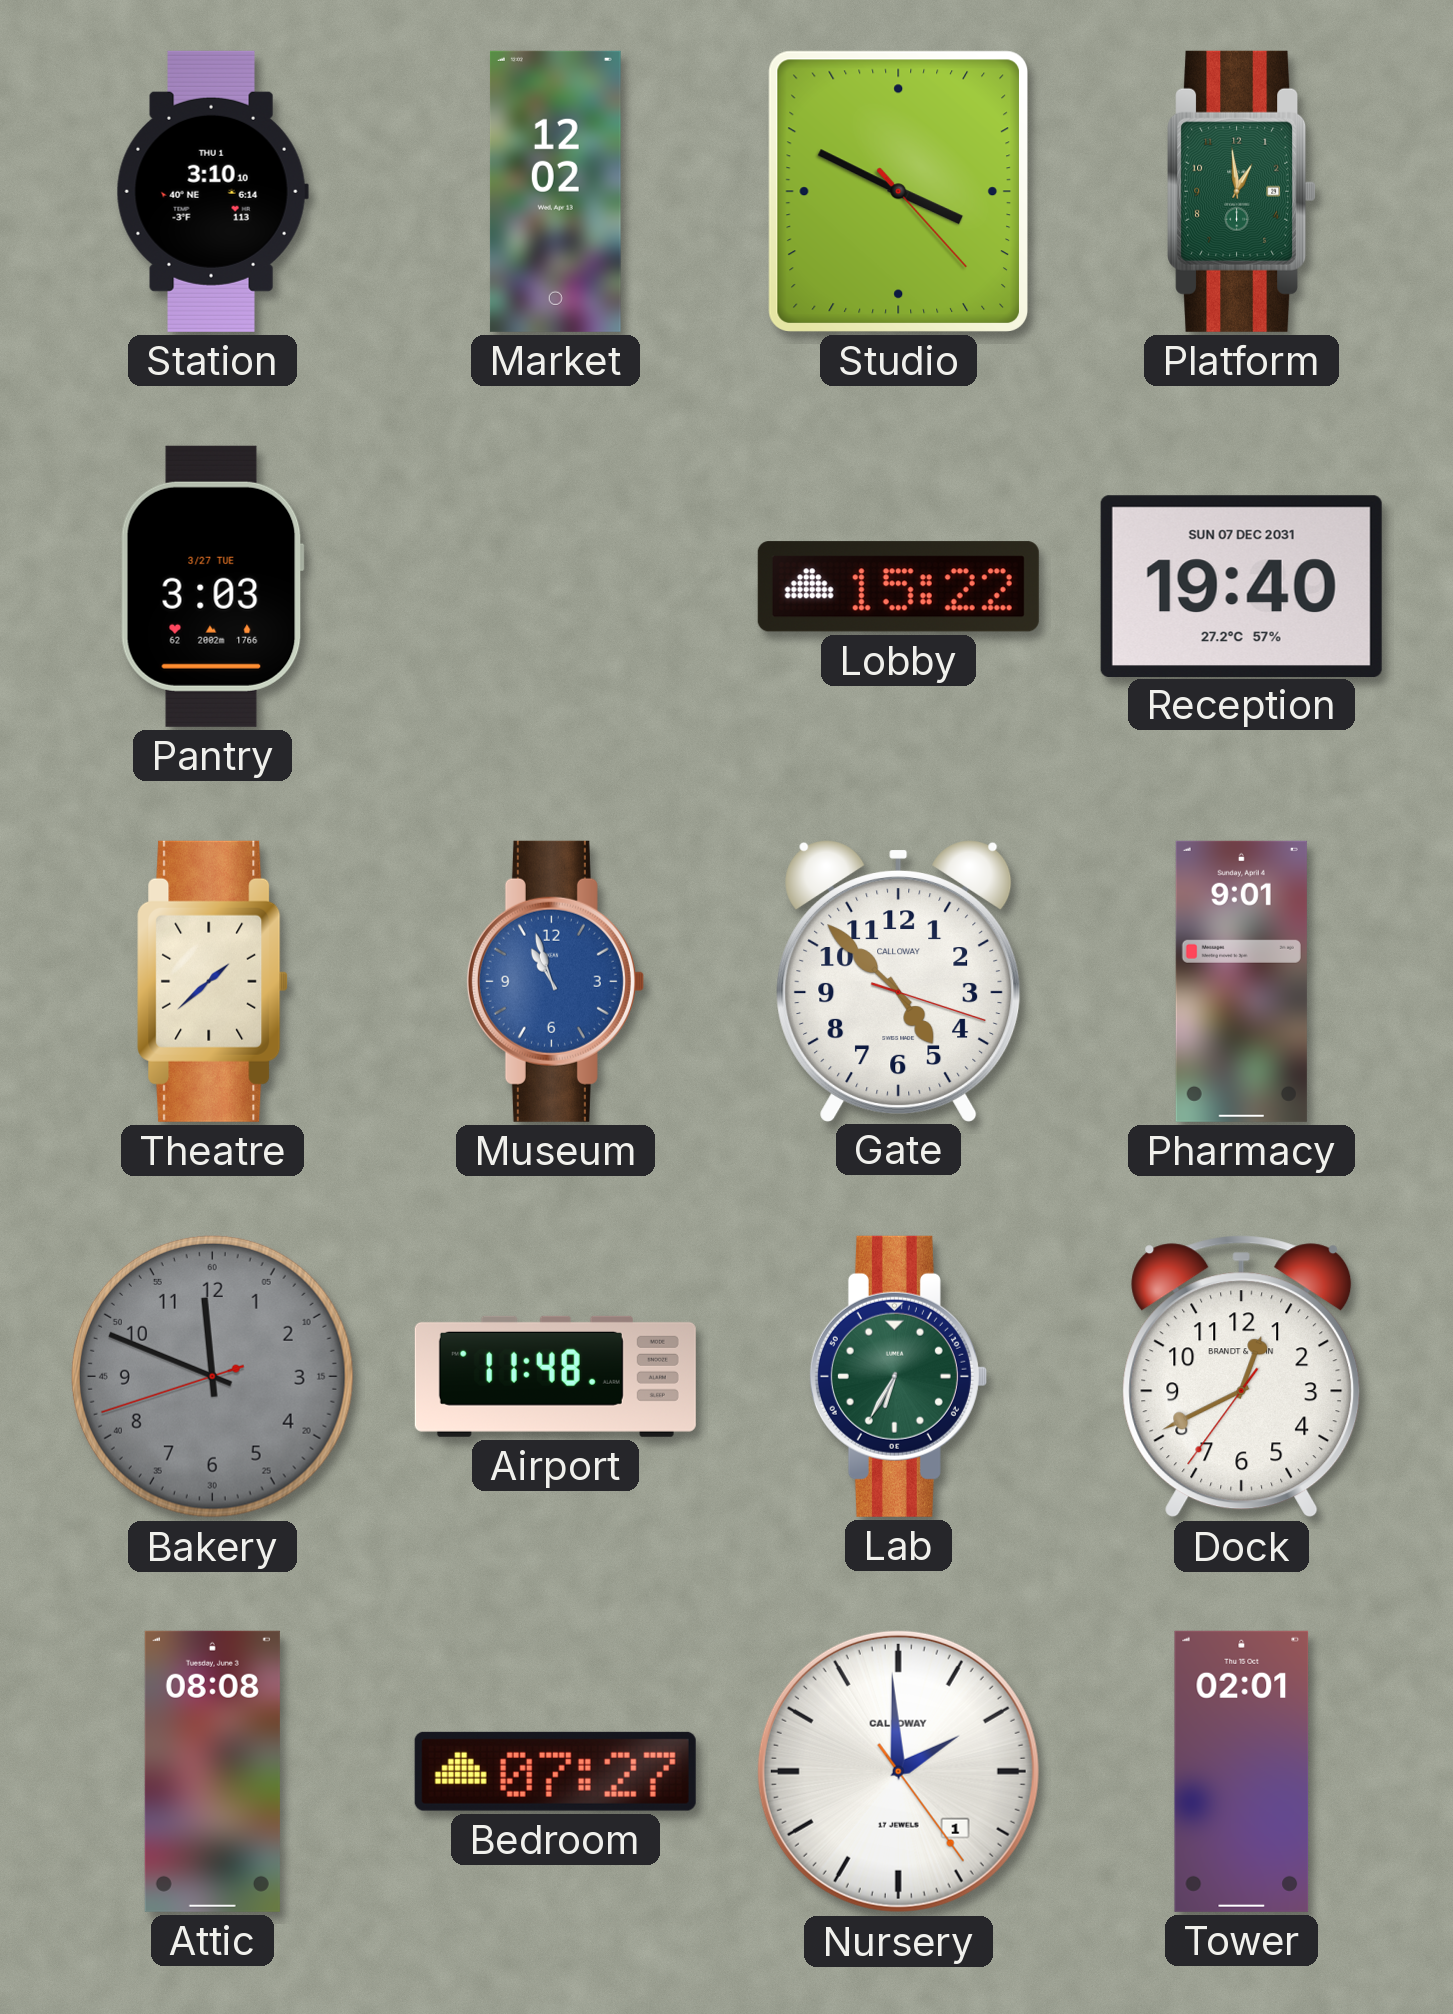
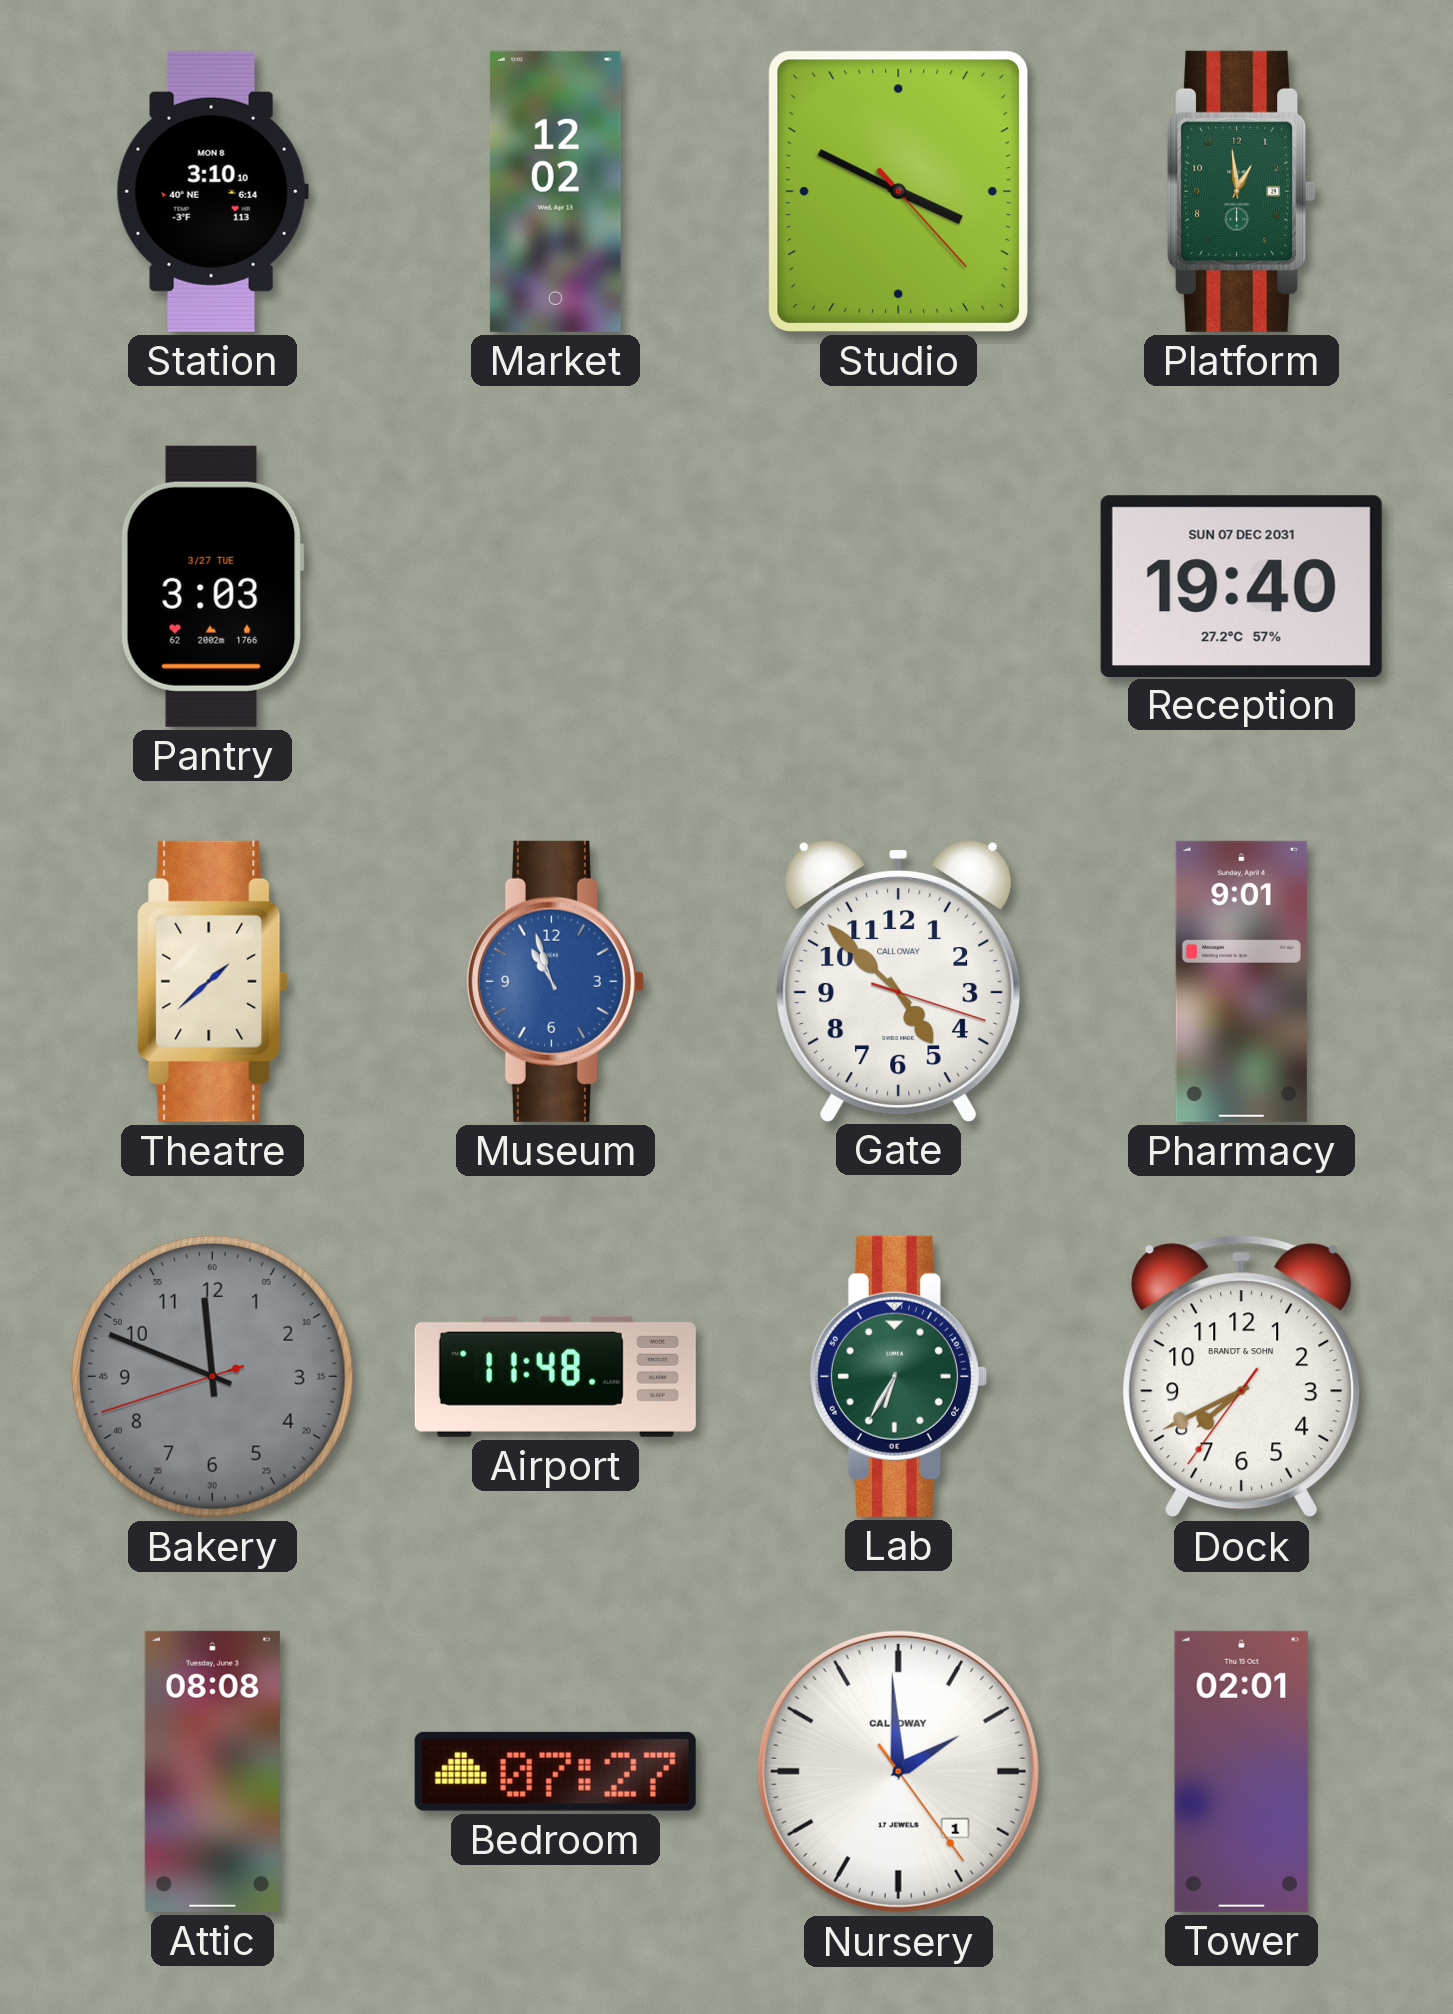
Station date: THU 1 -> MON 8
Lobby: 15:22 -> none
Dock: 12:40 -> 7:40
